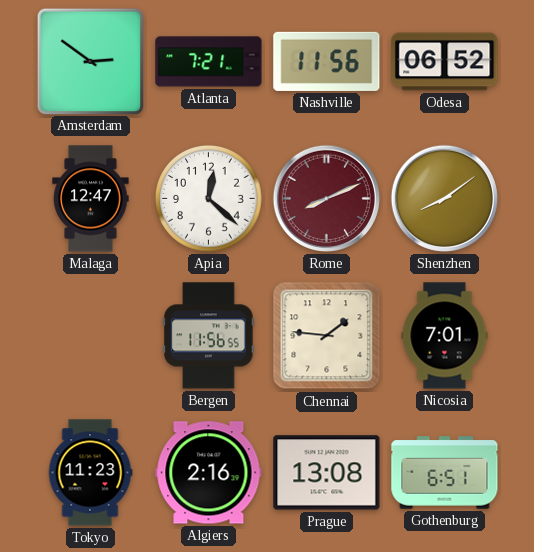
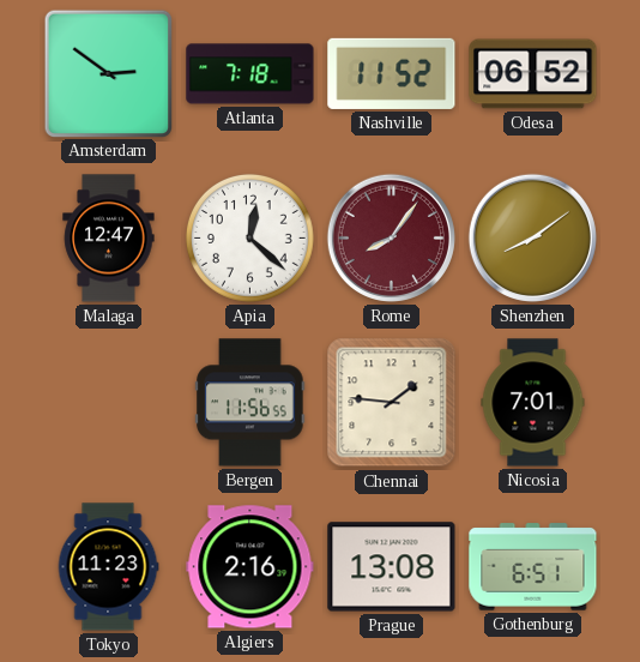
Atlanta: 7:21 -> 7:18
Nashville: 11:56 -> 11:52
Rome: 8:11 -> 8:06
